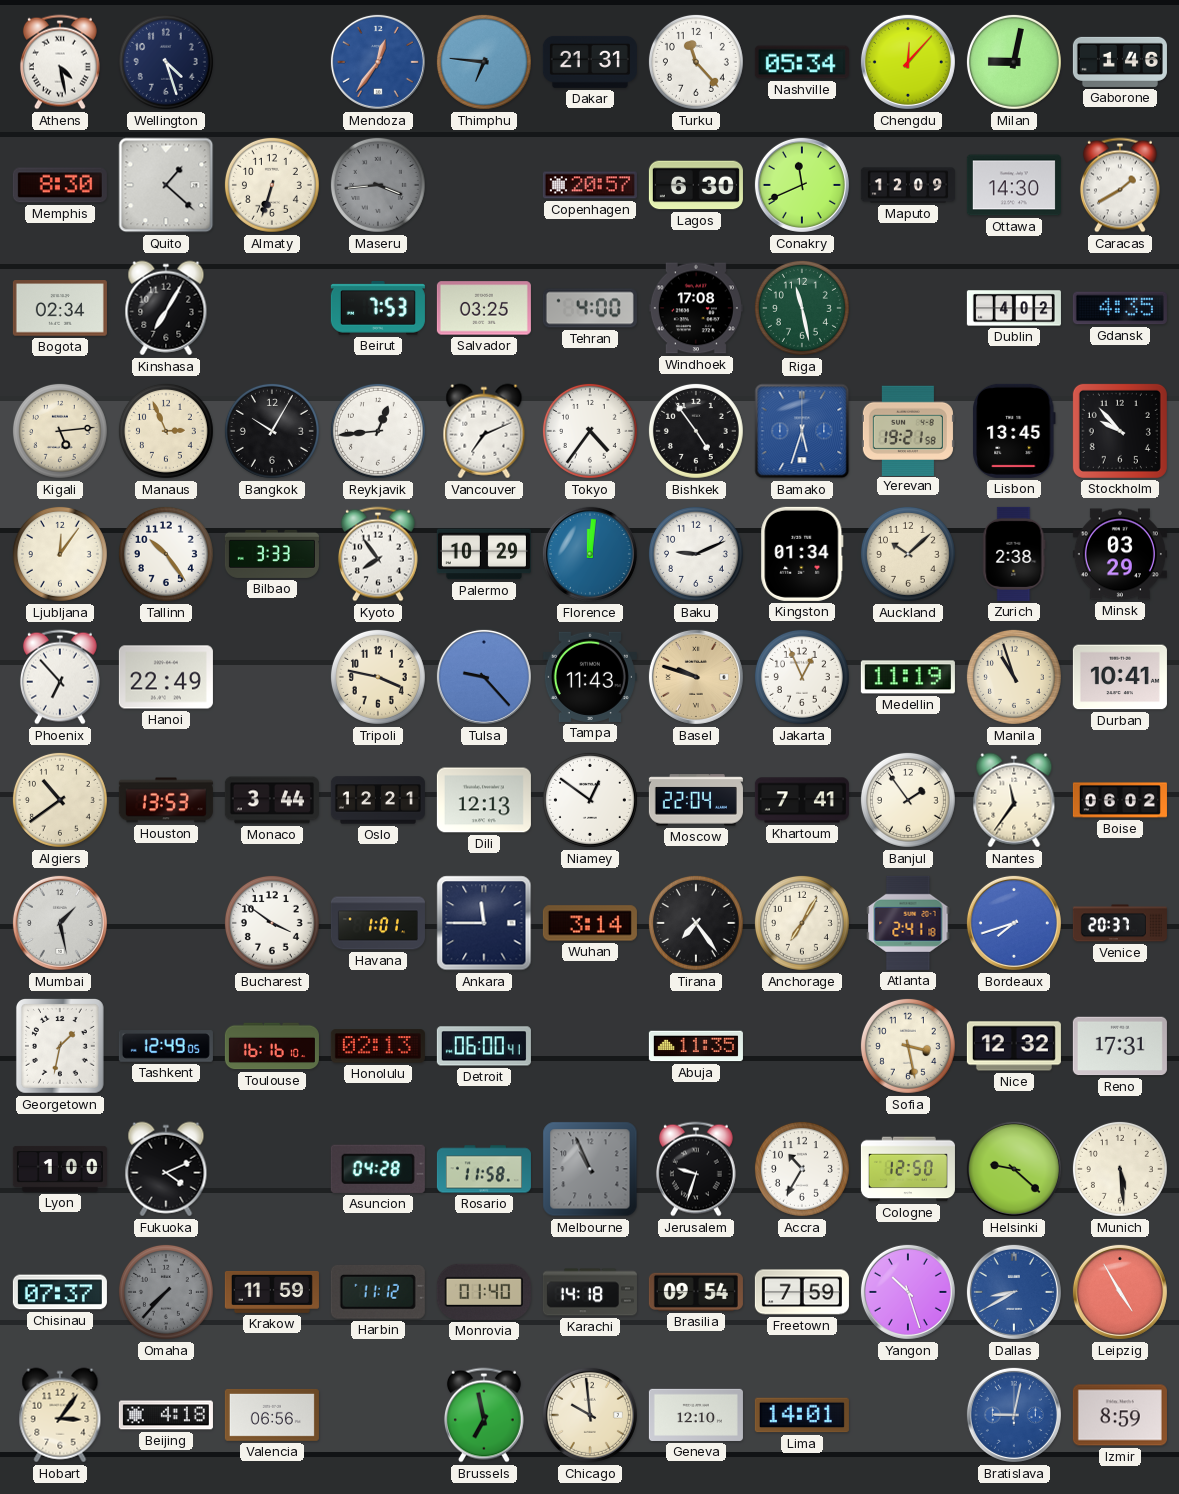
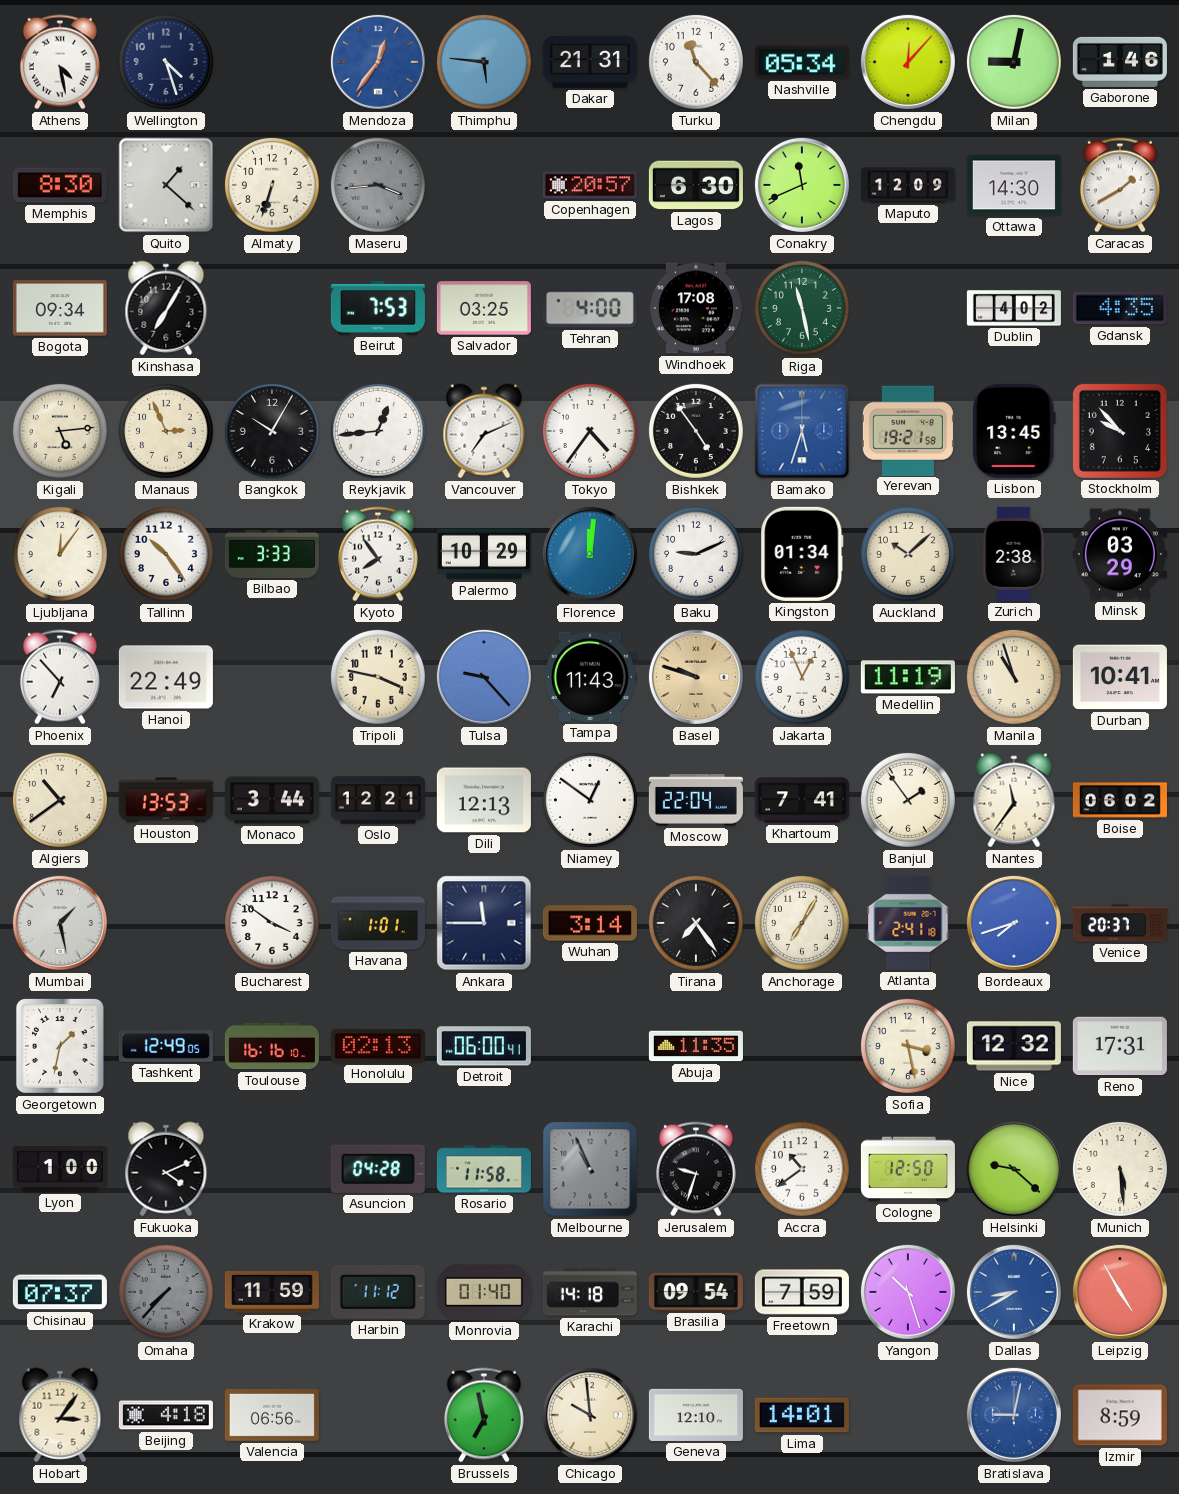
Thimphu: 6:46 -> 5:46
Bogota: 02:34 -> 09:34
Accra: 10:35 -> 10:39
